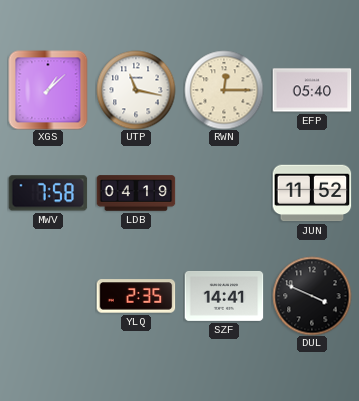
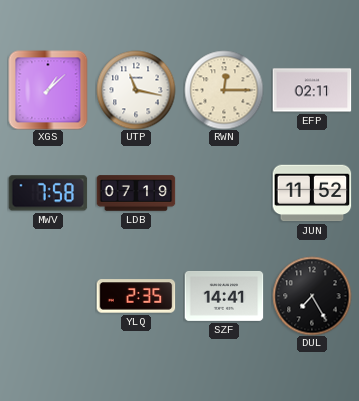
EFP: 05:40 -> 02:11
LDB: 04:19 -> 07:19
DUL: 3:49 -> 7:25
